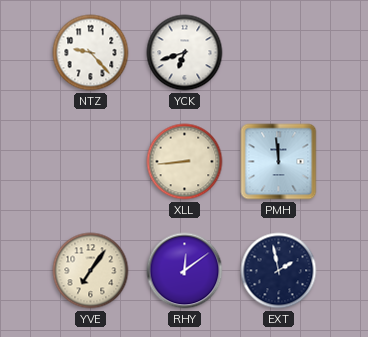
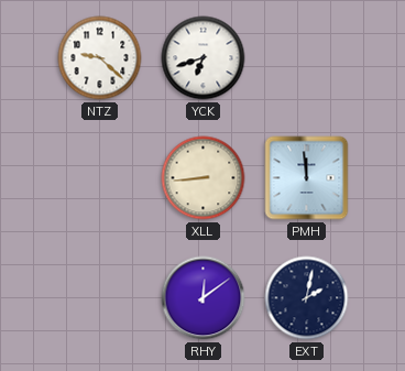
NTZ: 9:23 -> 9:22
YVE: 7:06 -> none
EXT: 1:58 -> 2:02
